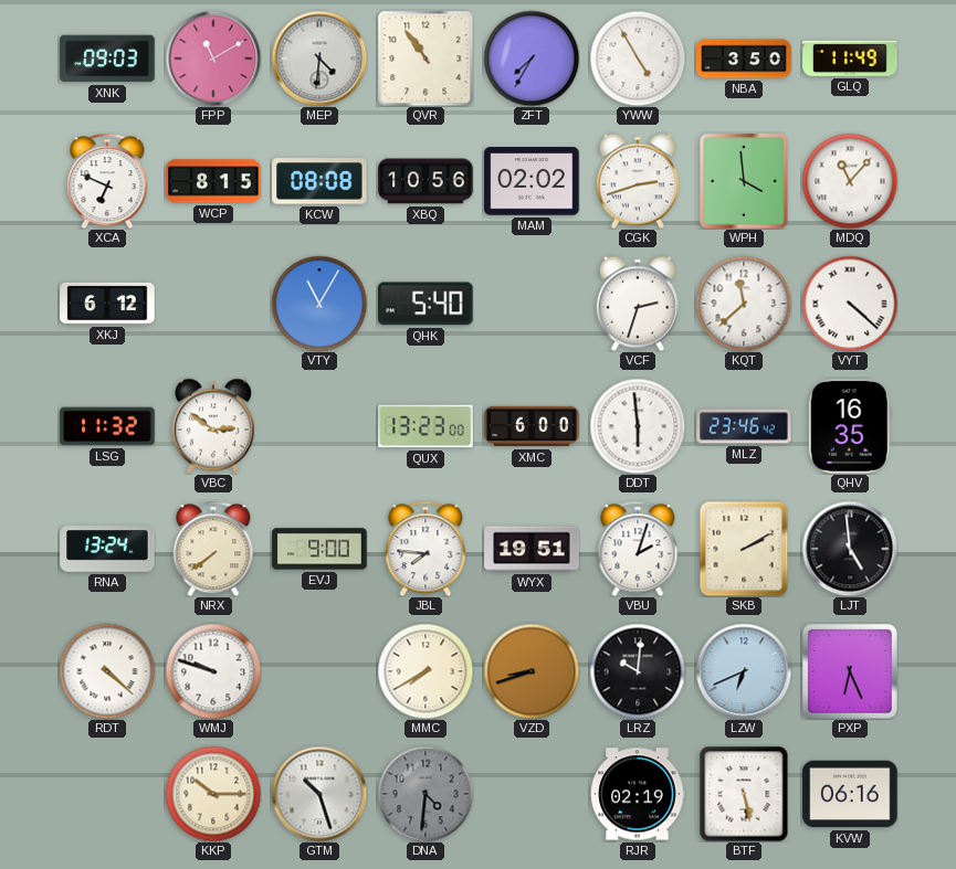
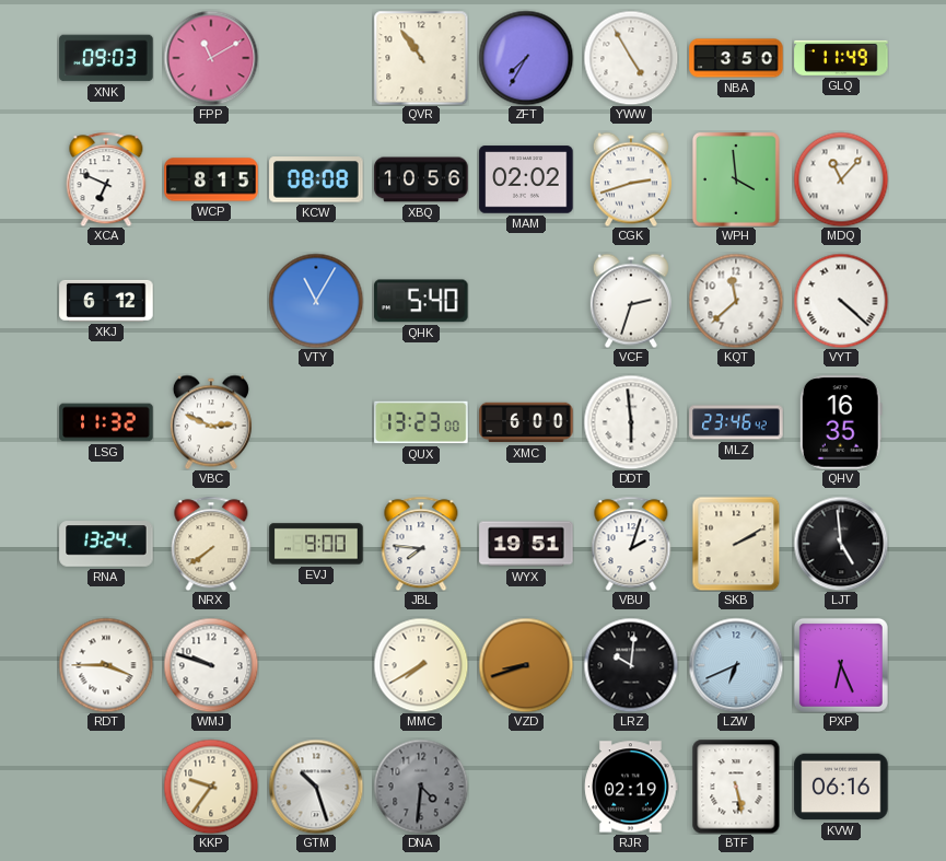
MEP: 4:31 -> none
VBC: 2:51 -> 2:49
RDT: 4:22 -> 3:45
KKP: 10:15 -> 9:36
